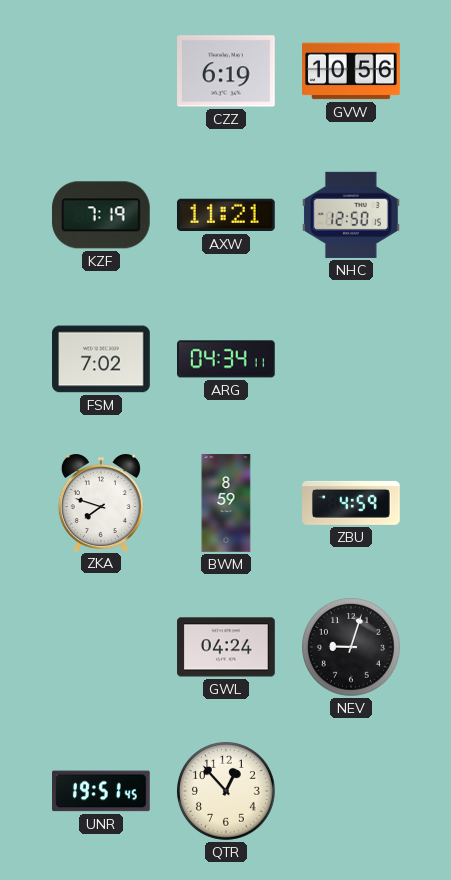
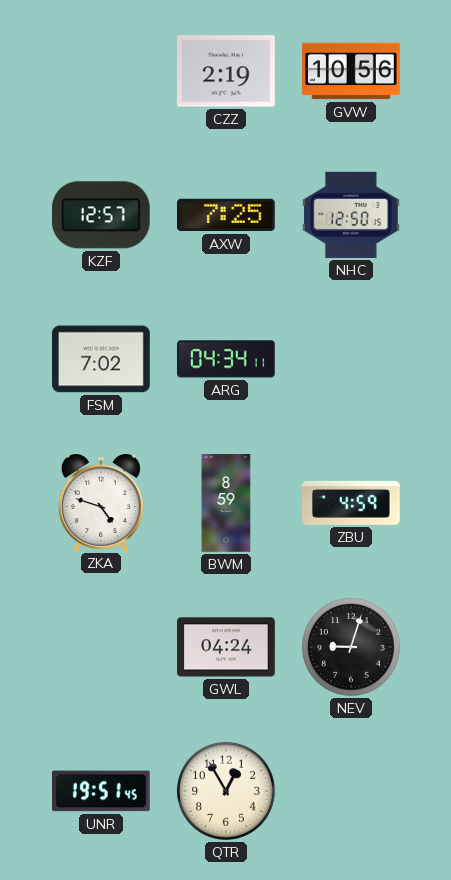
CZZ: 6:19 -> 2:19
KZF: 7:19 -> 12:57
AXW: 11:21 -> 7:25
ZKA: 7:48 -> 4:48
QTR: 12:53 -> 12:55
